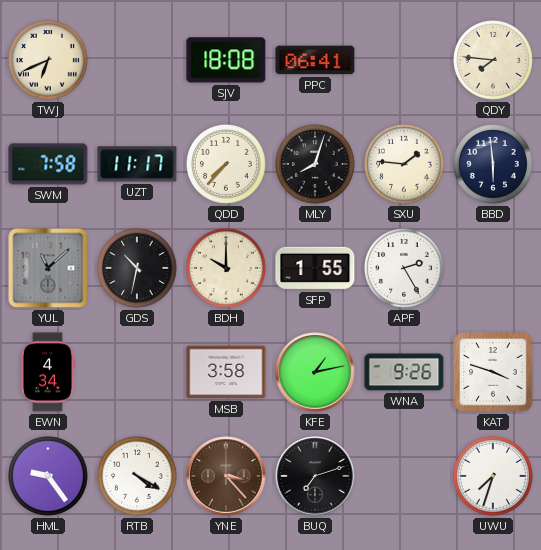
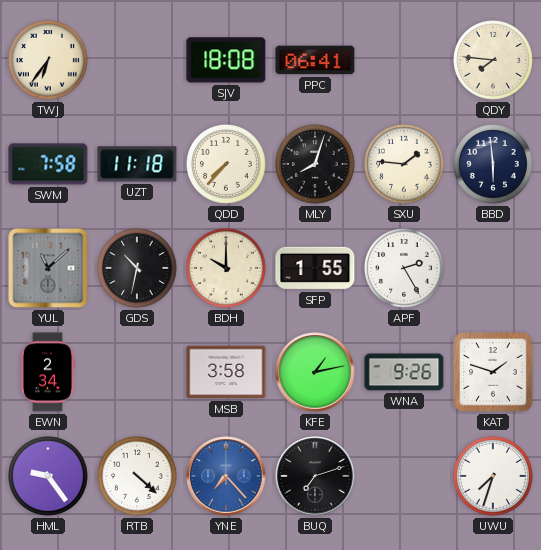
TWJ: 6:41 -> 6:36
UZT: 11:17 -> 11:18
EWN: 4:34 -> 2:34
KAT: 3:48 -> 1:48
RTB: 4:20 -> 4:22
YNE: 3:23 -> 7:23
YNE dial: brown -> blue
